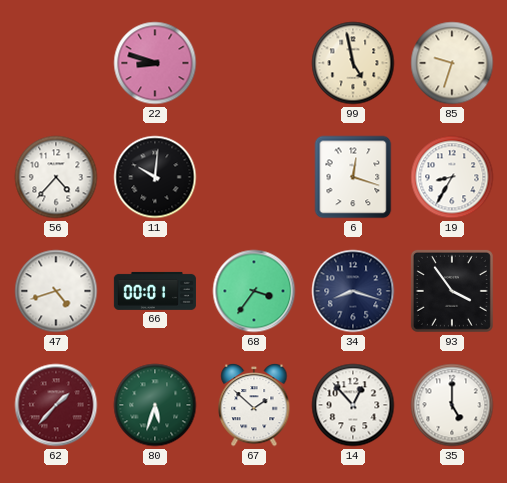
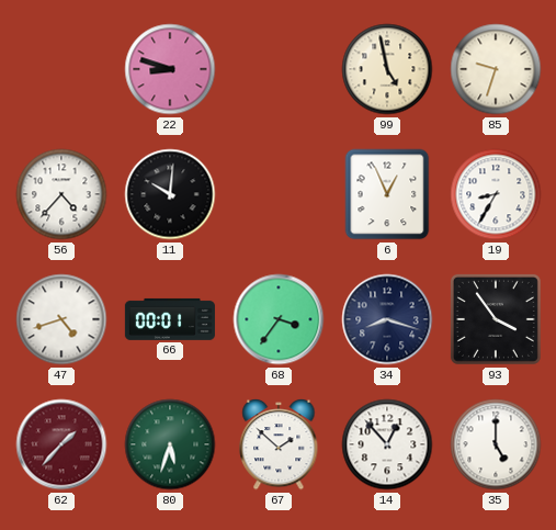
6: 12:18 -> 12:56
